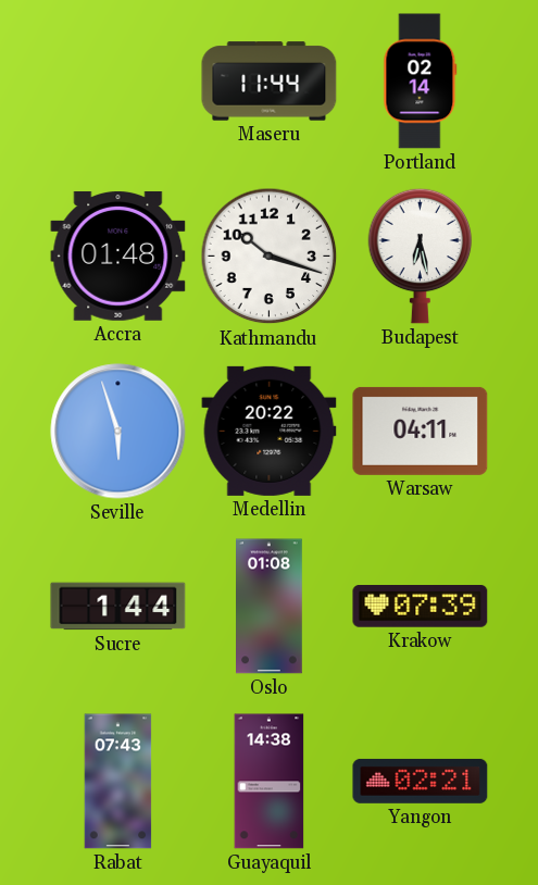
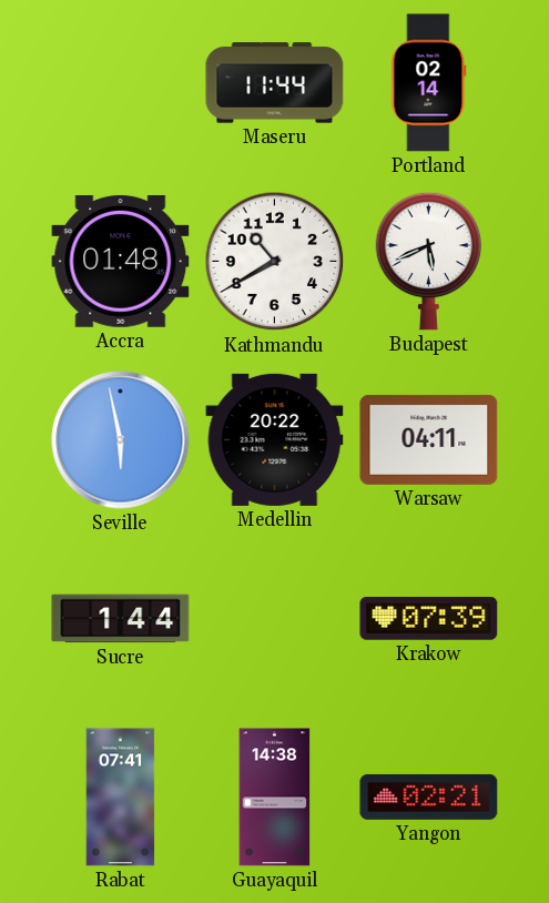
Kathmandu: 10:18 -> 10:40
Budapest: 6:28 -> 5:41
Seville: 5:57 -> 5:58
Oslo: 01:08 -> none
Rabat: 07:43 -> 07:41
